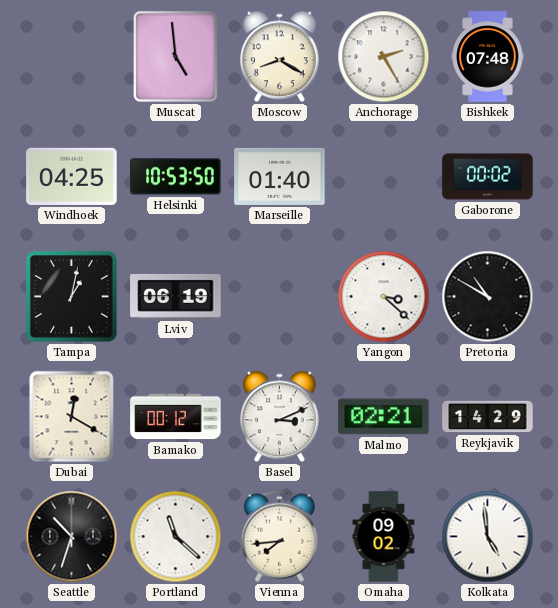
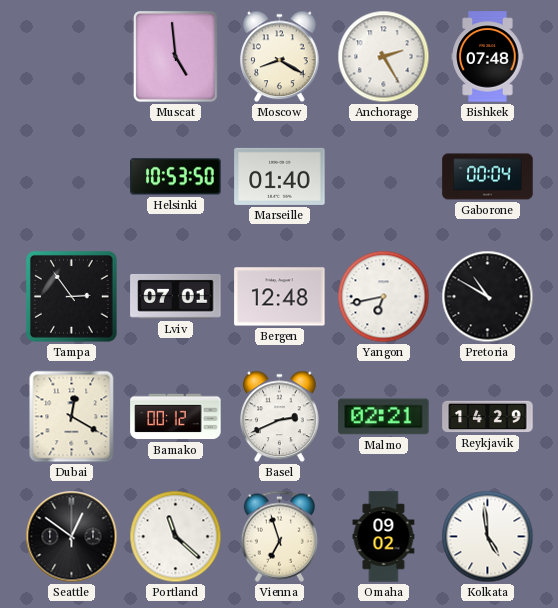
Windhoek: 04:25 -> none
Gaborone: 00:02 -> 00:04
Tampa: 1:02 -> 2:54
Lviv: 06:19 -> 07:01
Bergen: none -> 12:48
Yangon: 3:22 -> 6:43
Basel: 3:11 -> 2:41
Seattle: 10:33 -> 12:51
Vienna: 7:44 -> 6:57
